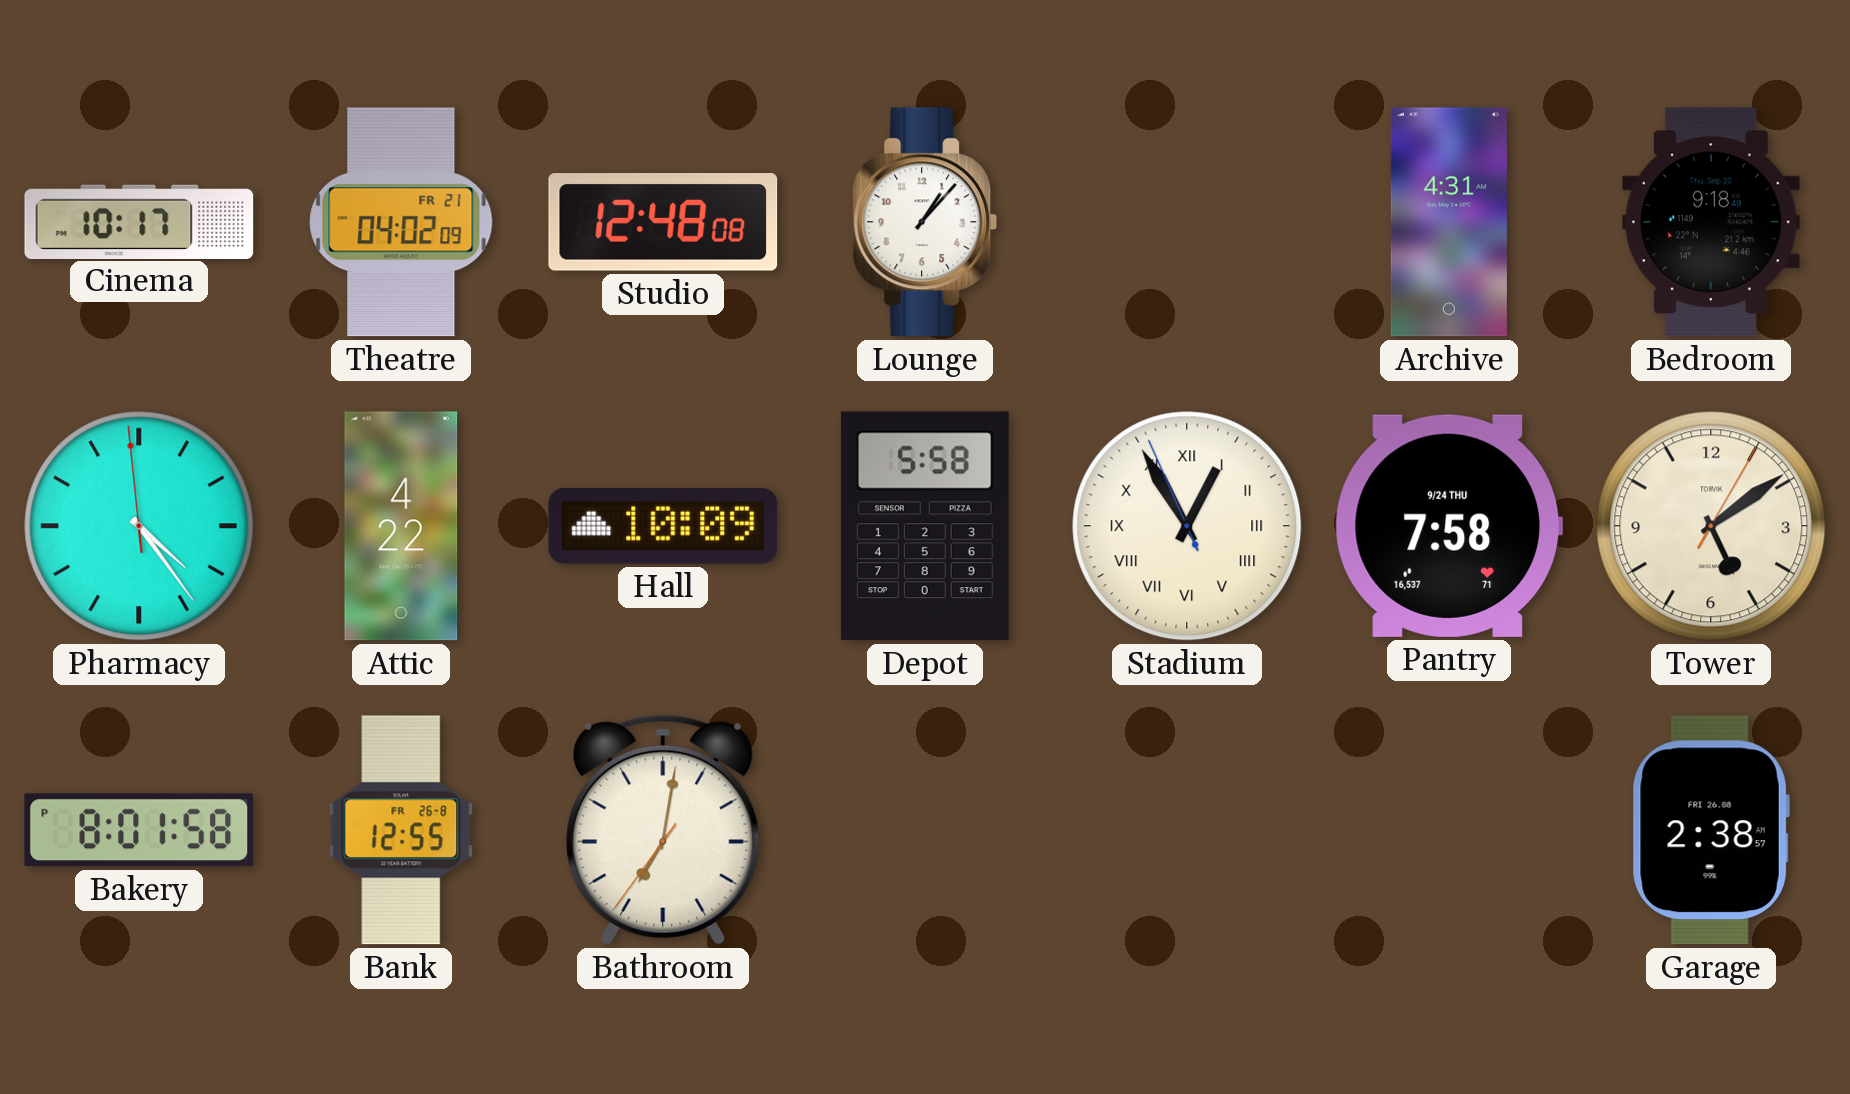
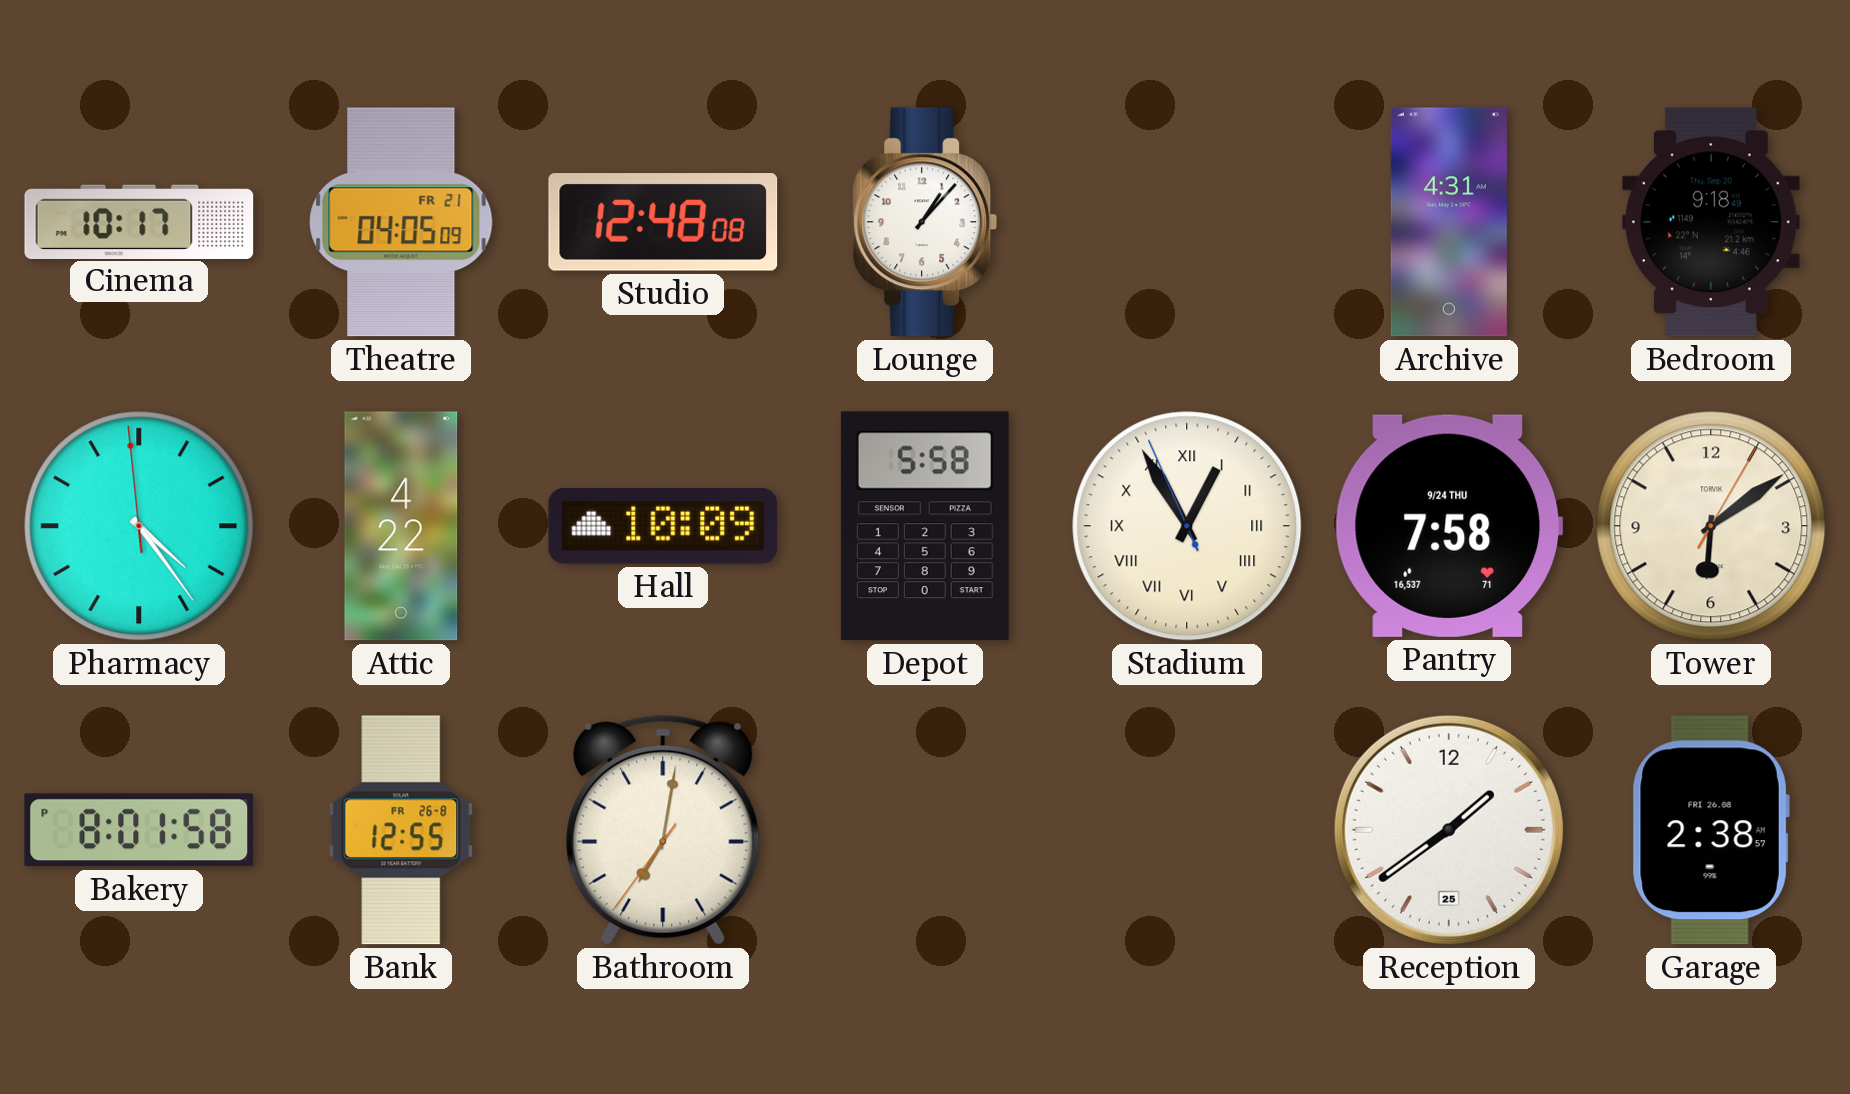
Theatre: 04:02 -> 04:05
Tower: 5:09 -> 6:09
Reception: none -> 1:39
